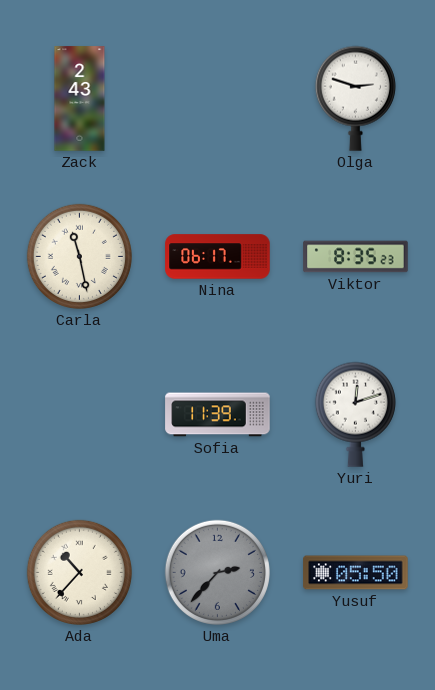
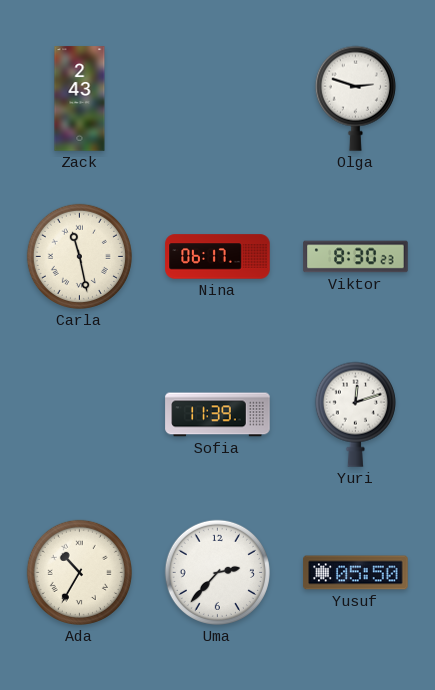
Viktor: 8:35 -> 8:30
Ada: 10:37 -> 10:35
Uma dial: grey -> white
